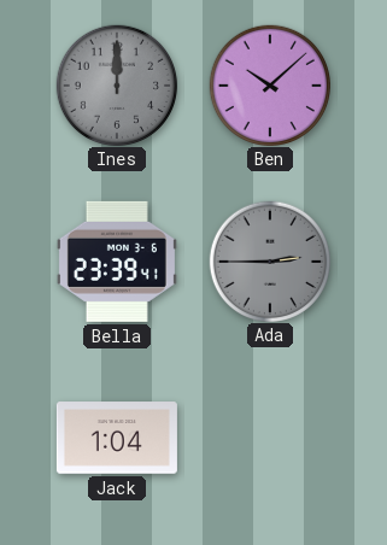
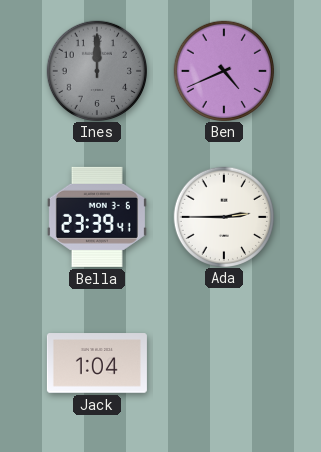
Ben: 10:08 -> 4:41
Ada dial: grey -> white
